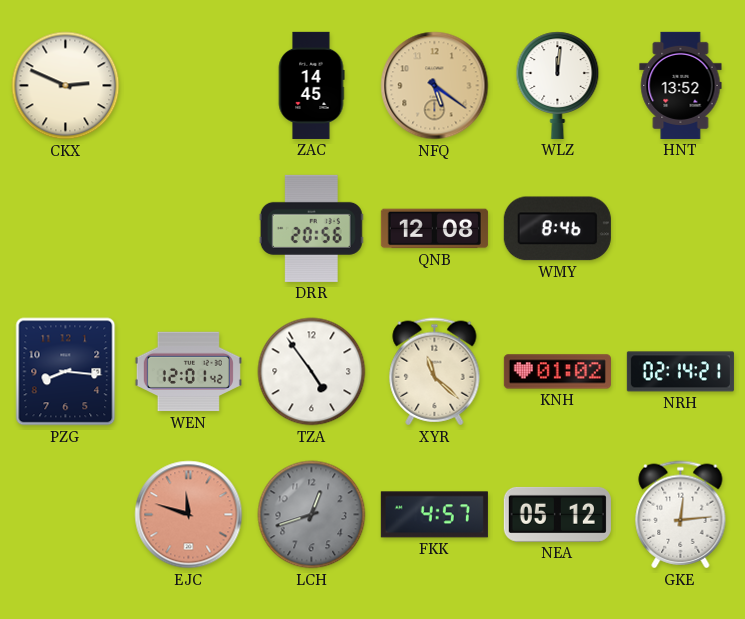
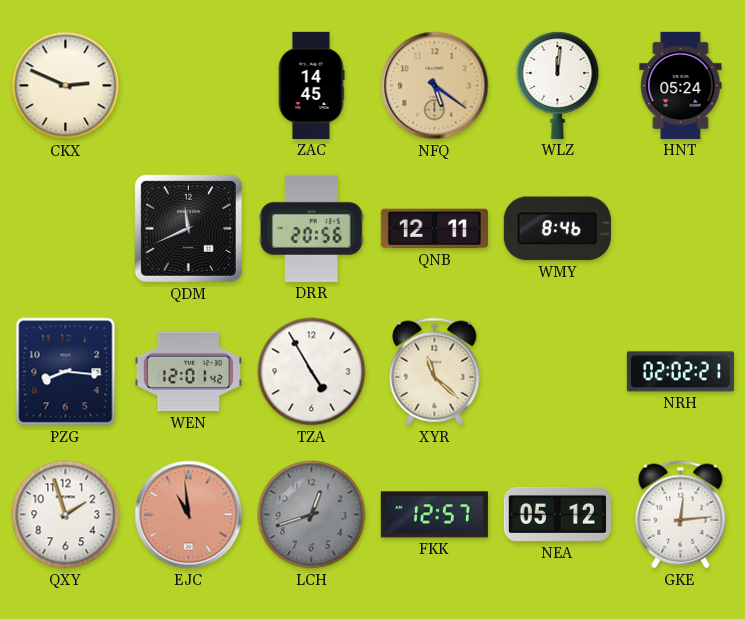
HNT: 13:52 -> 05:24
QDM: none -> 11:41
QNB: 12:08 -> 12:11
TZA: 4:54 -> 4:55
KNH: 01:02 -> none
NRH: 02:14 -> 02:02
QXY: none -> 1:57
EJC: 11:48 -> 10:59
FKK: 4:57 -> 12:57
